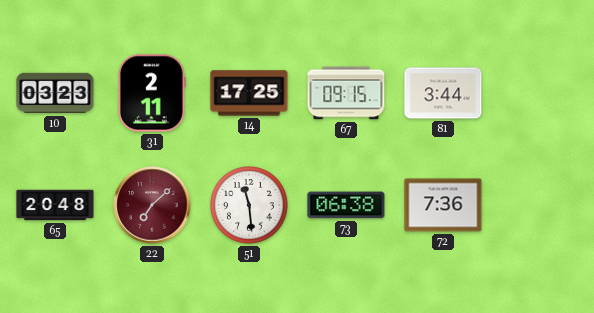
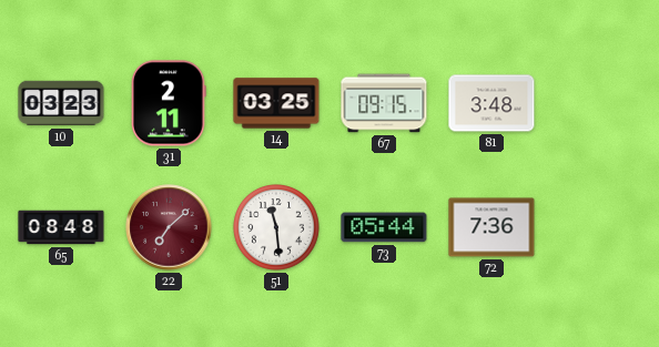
14: 17:25 -> 03:25
81: 3:44 -> 3:48
65: 20:48 -> 08:48
73: 06:38 -> 05:44
